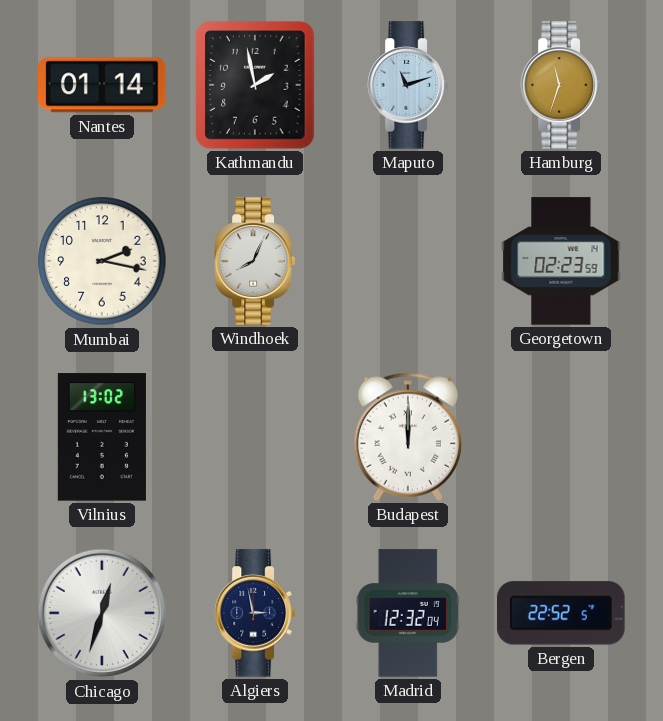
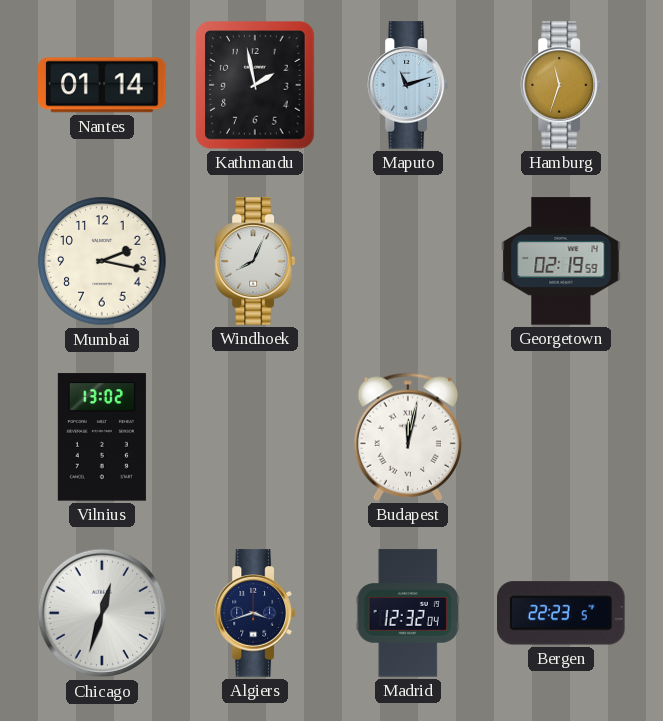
Georgetown: 02:23 -> 02:19
Budapest: 12:00 -> 12:02
Algiers: 2:58 -> 3:42
Bergen: 22:52 -> 22:23
